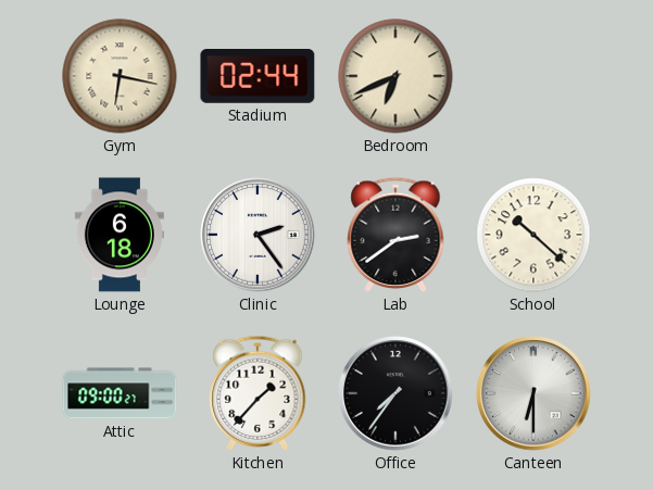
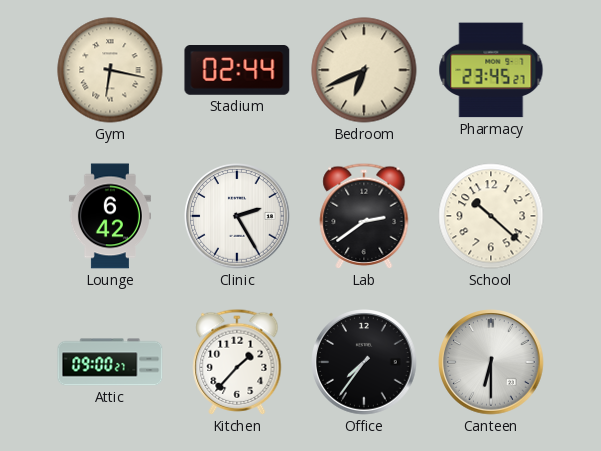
Pharmacy: none -> 23:45
Lounge: 6:18 -> 6:42
Clinic: 2:24 -> 2:25
